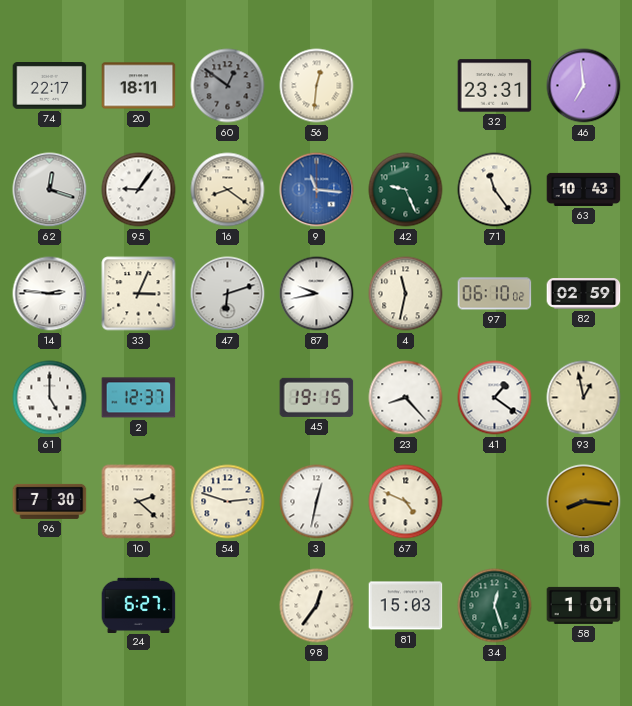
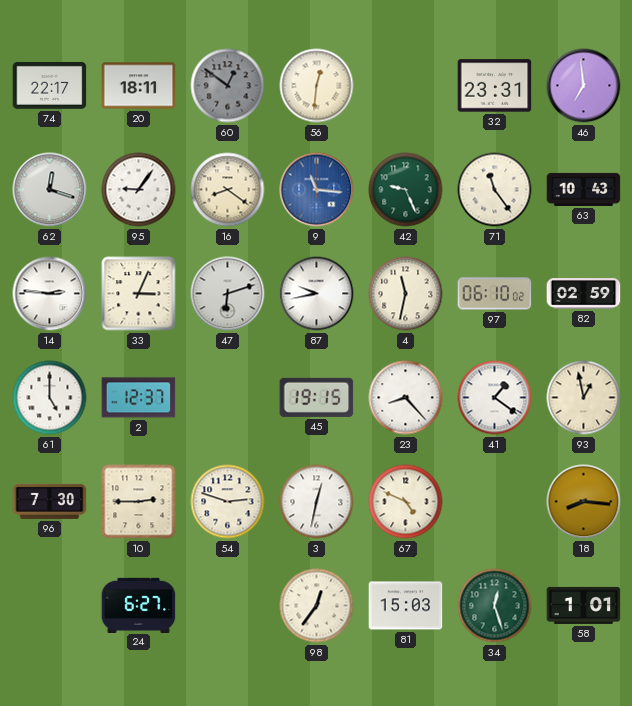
10: 2:22 -> 2:45
